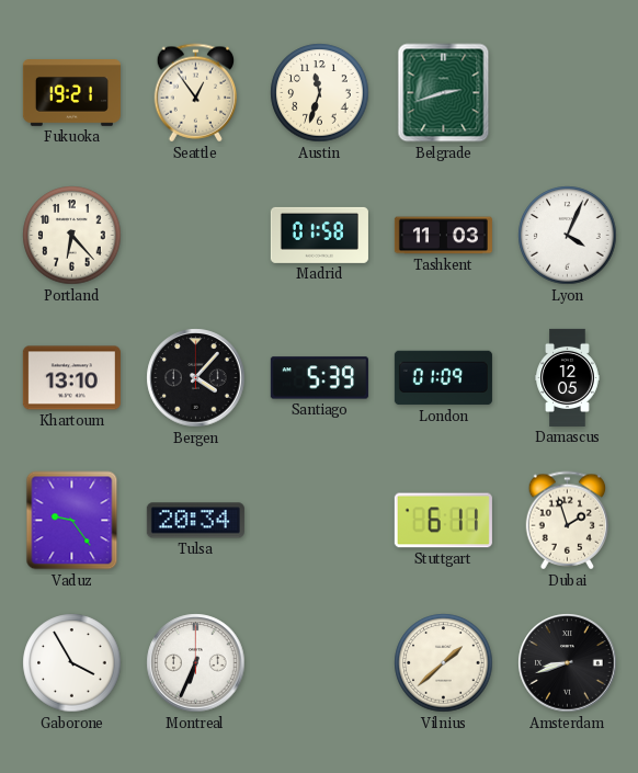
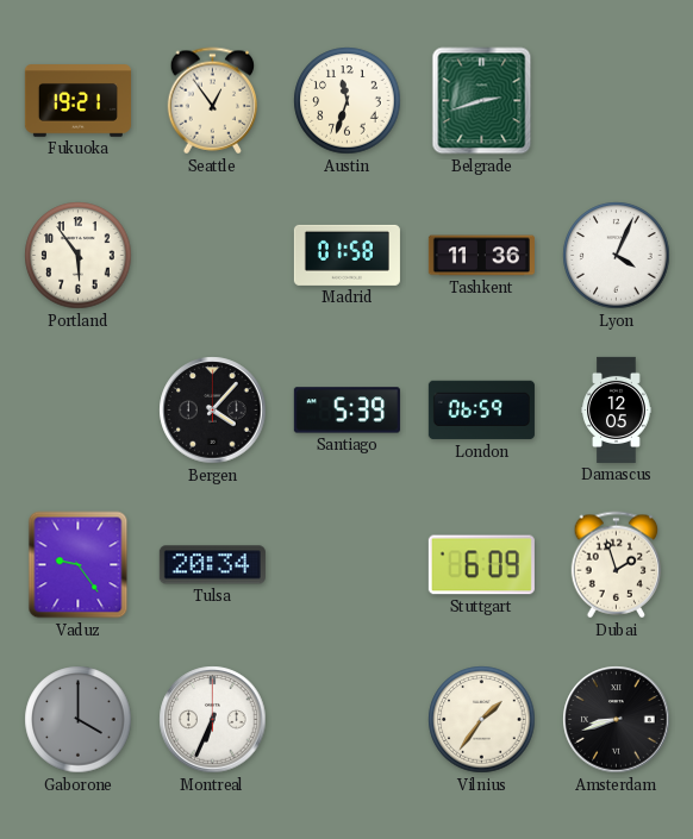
Portland: 6:23 -> 5:54
Tashkent: 11:03 -> 11:36
Khartoum: 13:10 -> none
London: 01:09 -> 06:59
Stuttgart: 6:11 -> 6:09
Gaborone: 3:55 -> 4:00
Gaborone dial: white -> grey
Vilnius: 1:38 -> 1:36
